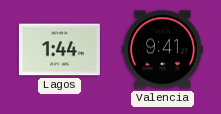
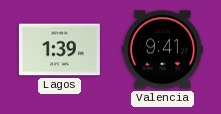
Lagos: 1:44 -> 1:39
